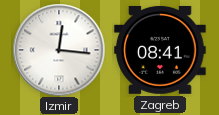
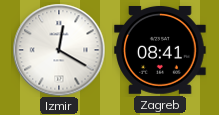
Izmir: 12:16 -> 12:20
